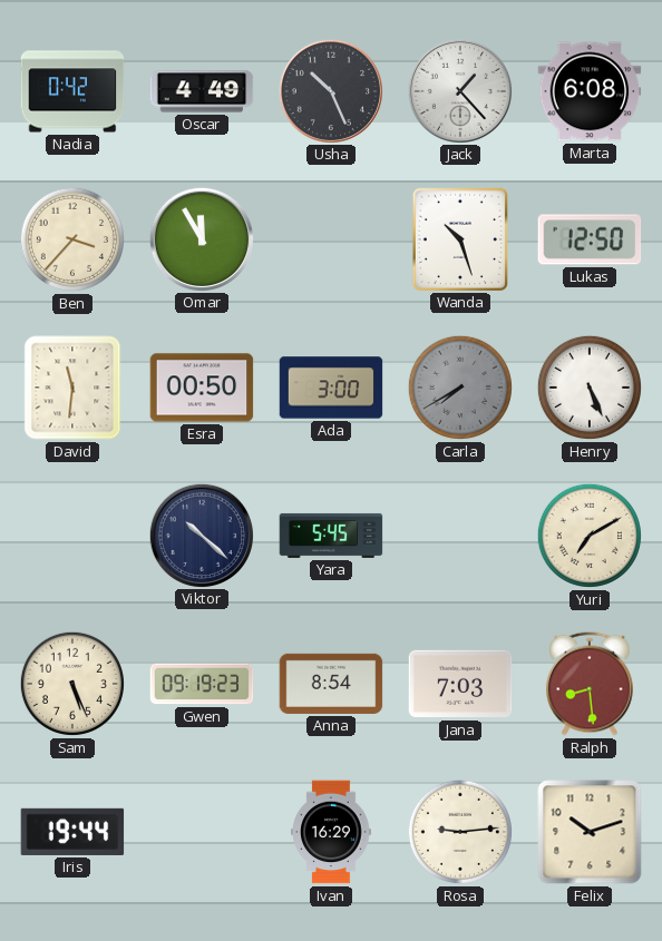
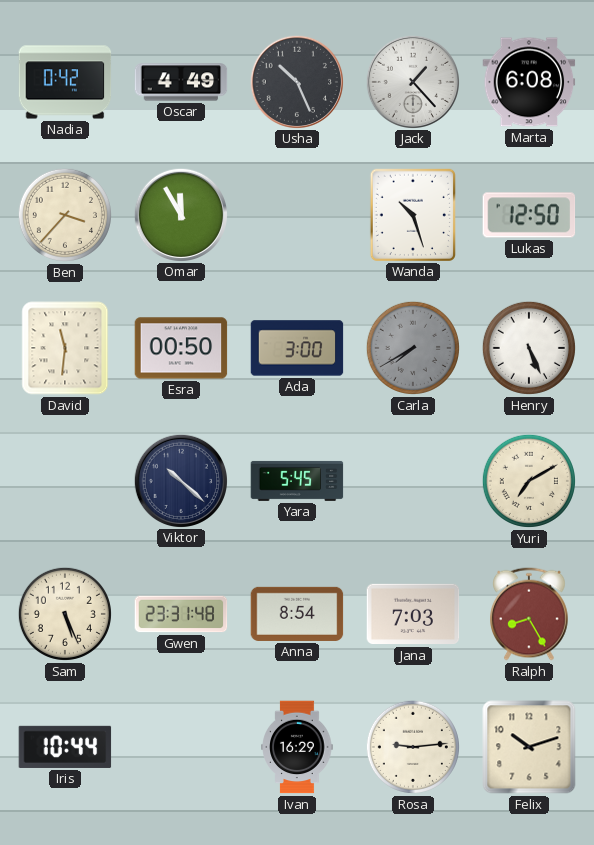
Gwen: 09:19 -> 23:31
Ralph: 8:29 -> 8:25
Iris: 19:44 -> 10:44
